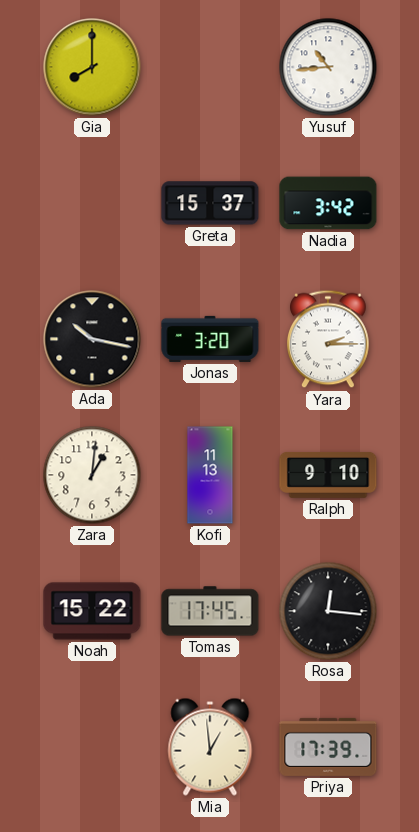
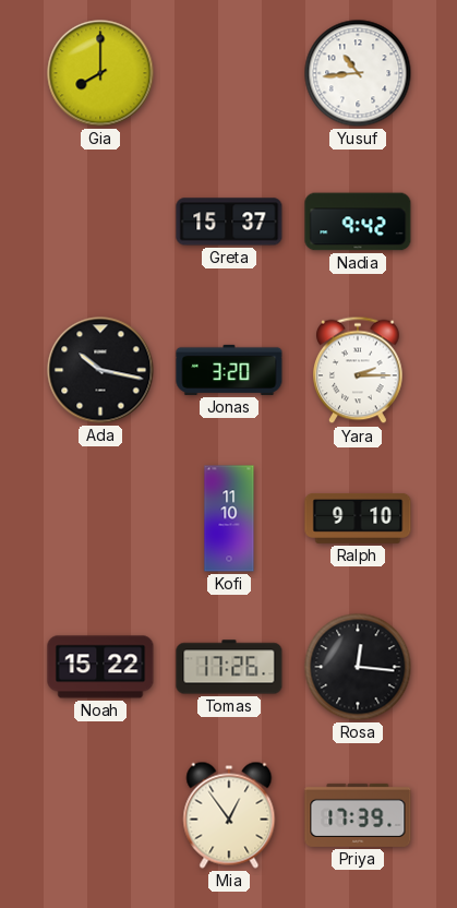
Nadia: 3:42 -> 9:42
Zara: 1:01 -> none
Kofi: 11:13 -> 11:10
Tomas: 17:45 -> 17:26
Mia: 12:59 -> 12:54
